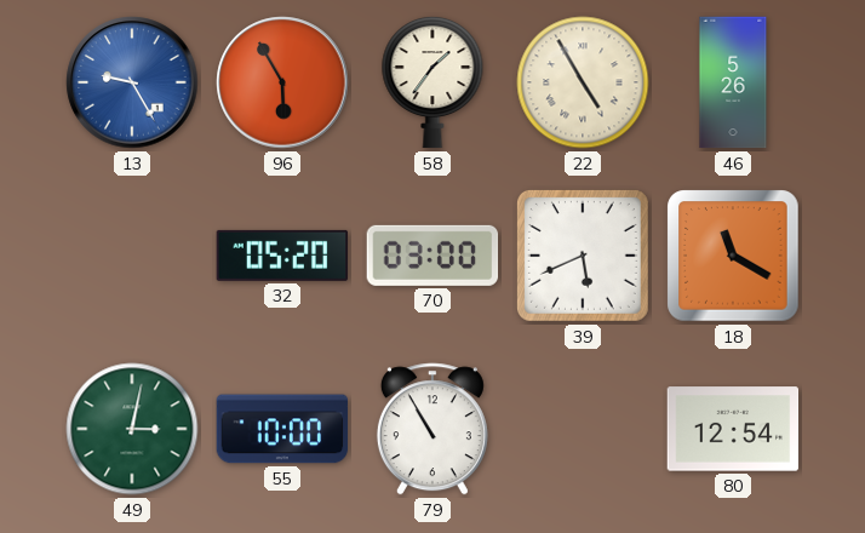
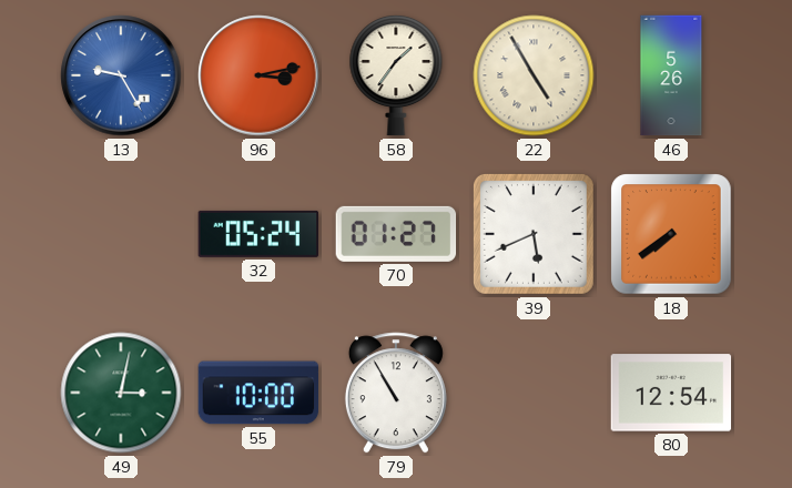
96: 5:55 -> 3:13
32: 05:20 -> 05:24
70: 03:00 -> 01:27
18: 11:20 -> 7:39
